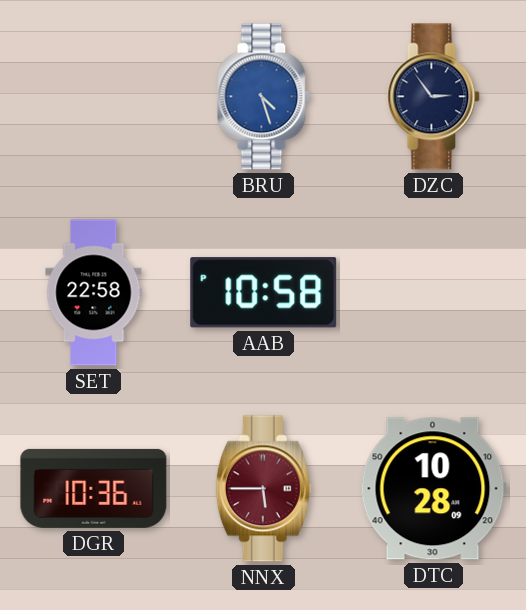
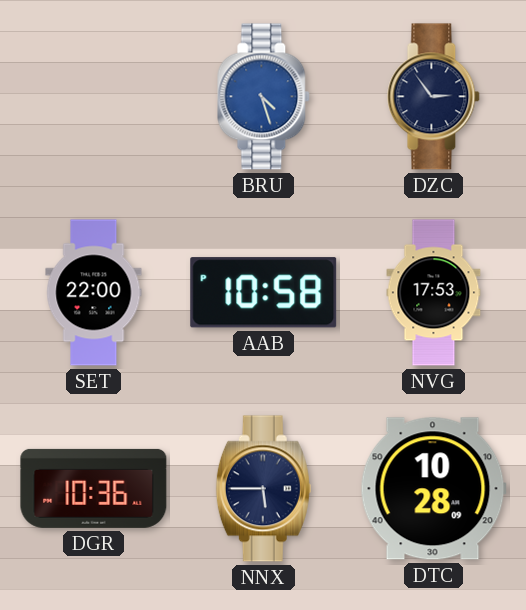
SET: 22:58 -> 22:00
NVG: none -> 17:53
NNX dial: burgundy -> navy
